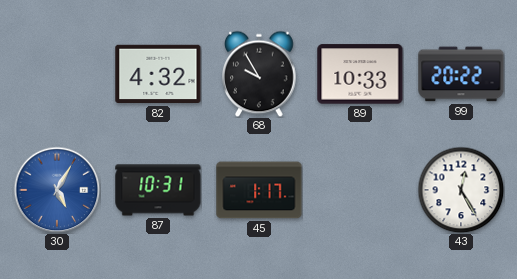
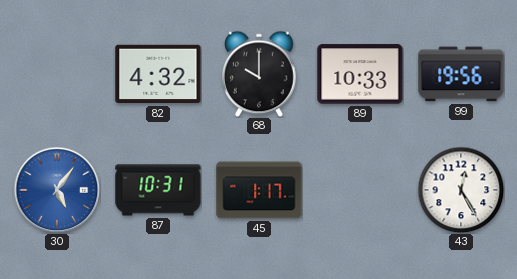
68: 9:55 -> 10:00
99: 20:22 -> 19:56
30: 5:05 -> 5:06
